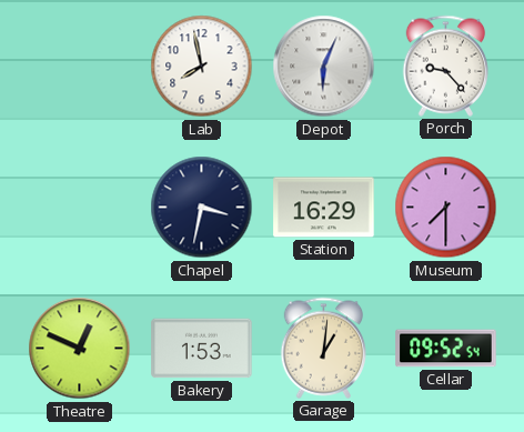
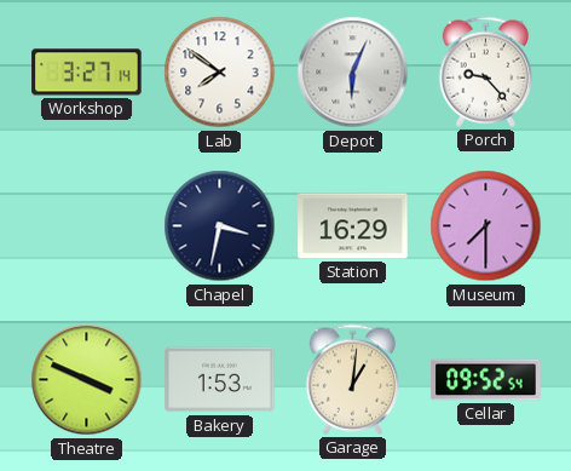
Workshop: none -> 3:27
Lab: 7:58 -> 7:51
Theatre: 12:49 -> 3:49
